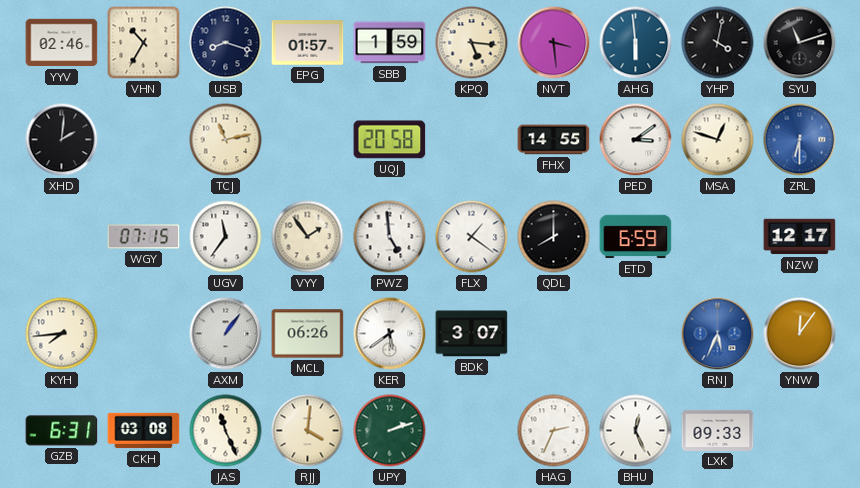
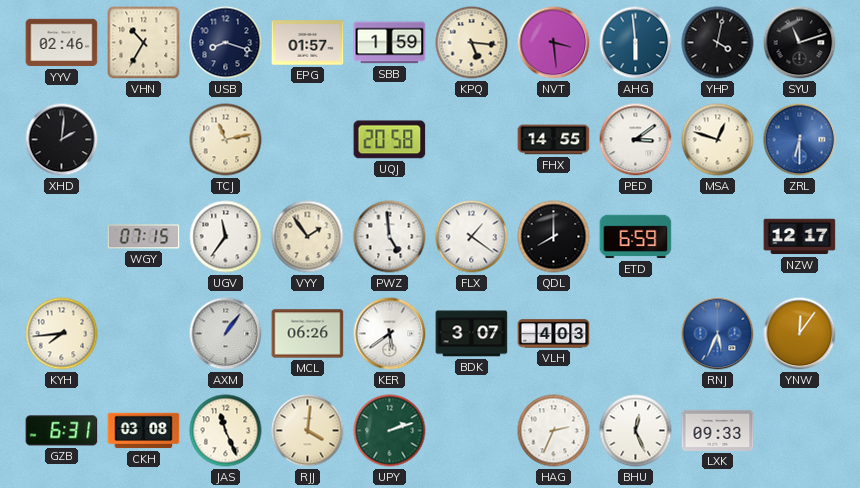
VLH: none -> 4:03
